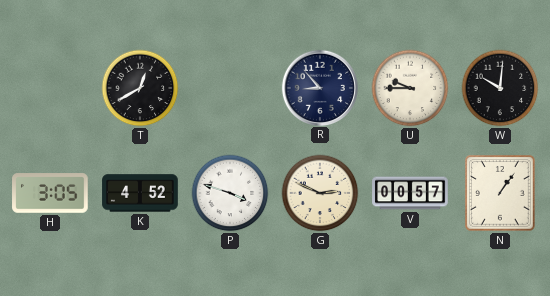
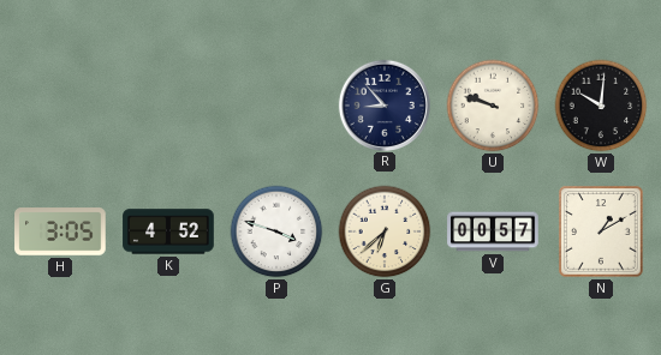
T: 12:40 -> none
U: 9:45 -> 9:48
G: 2:49 -> 6:38
N: 1:06 -> 1:10
